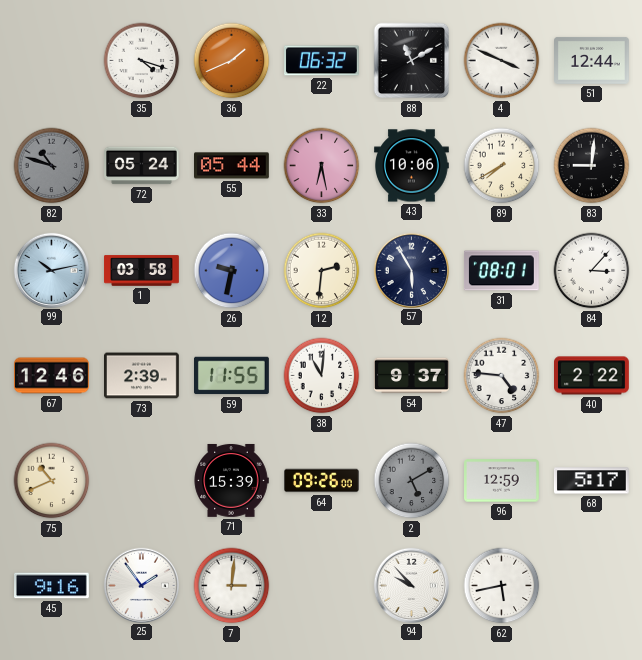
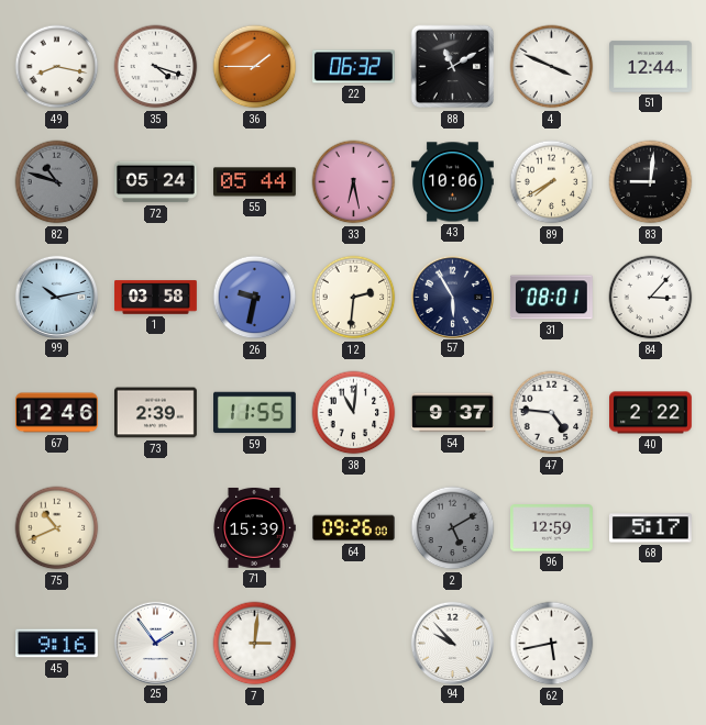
49: none -> 8:17
36: 1:41 -> 1:45
